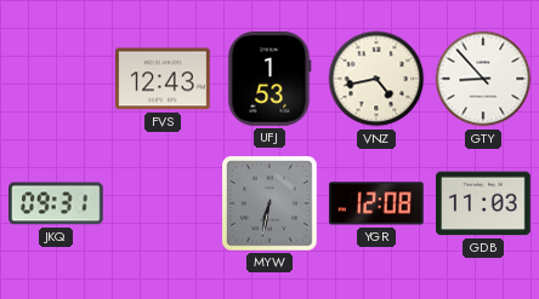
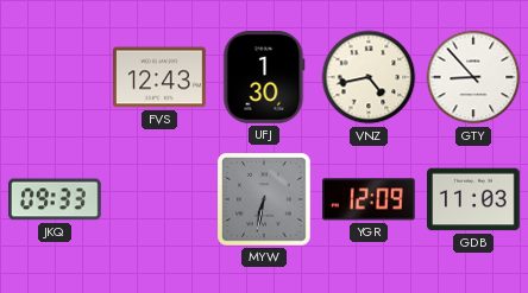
UFJ: 1:53 -> 1:30
JKQ: 09:31 -> 09:33
YGR: 12:08 -> 12:09
